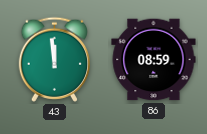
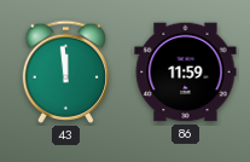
86: 08:59 -> 11:59
